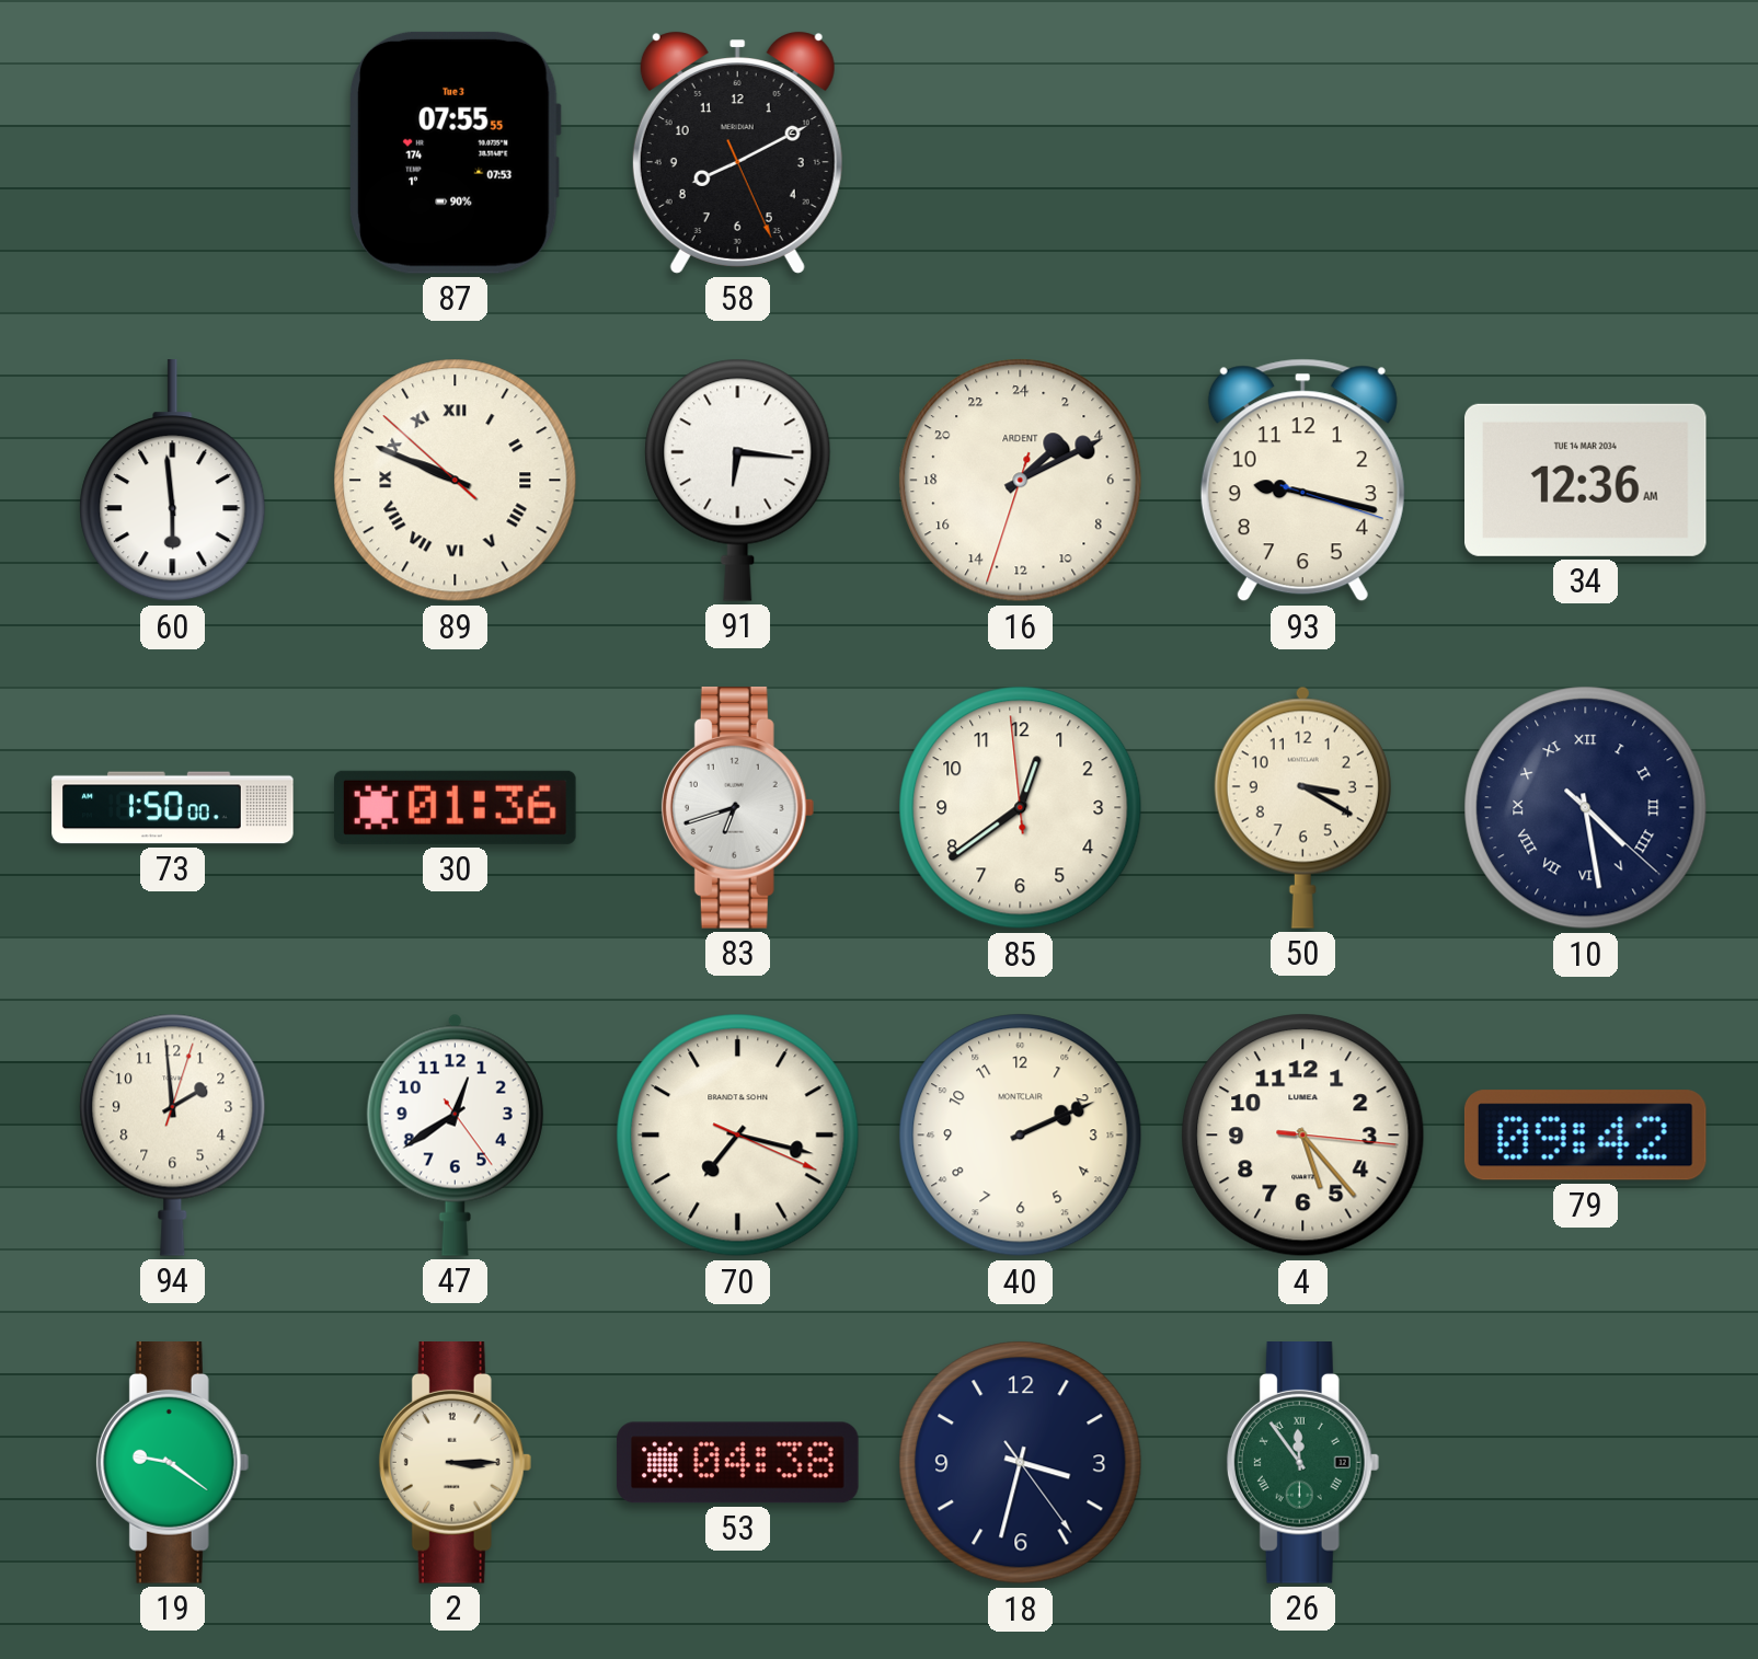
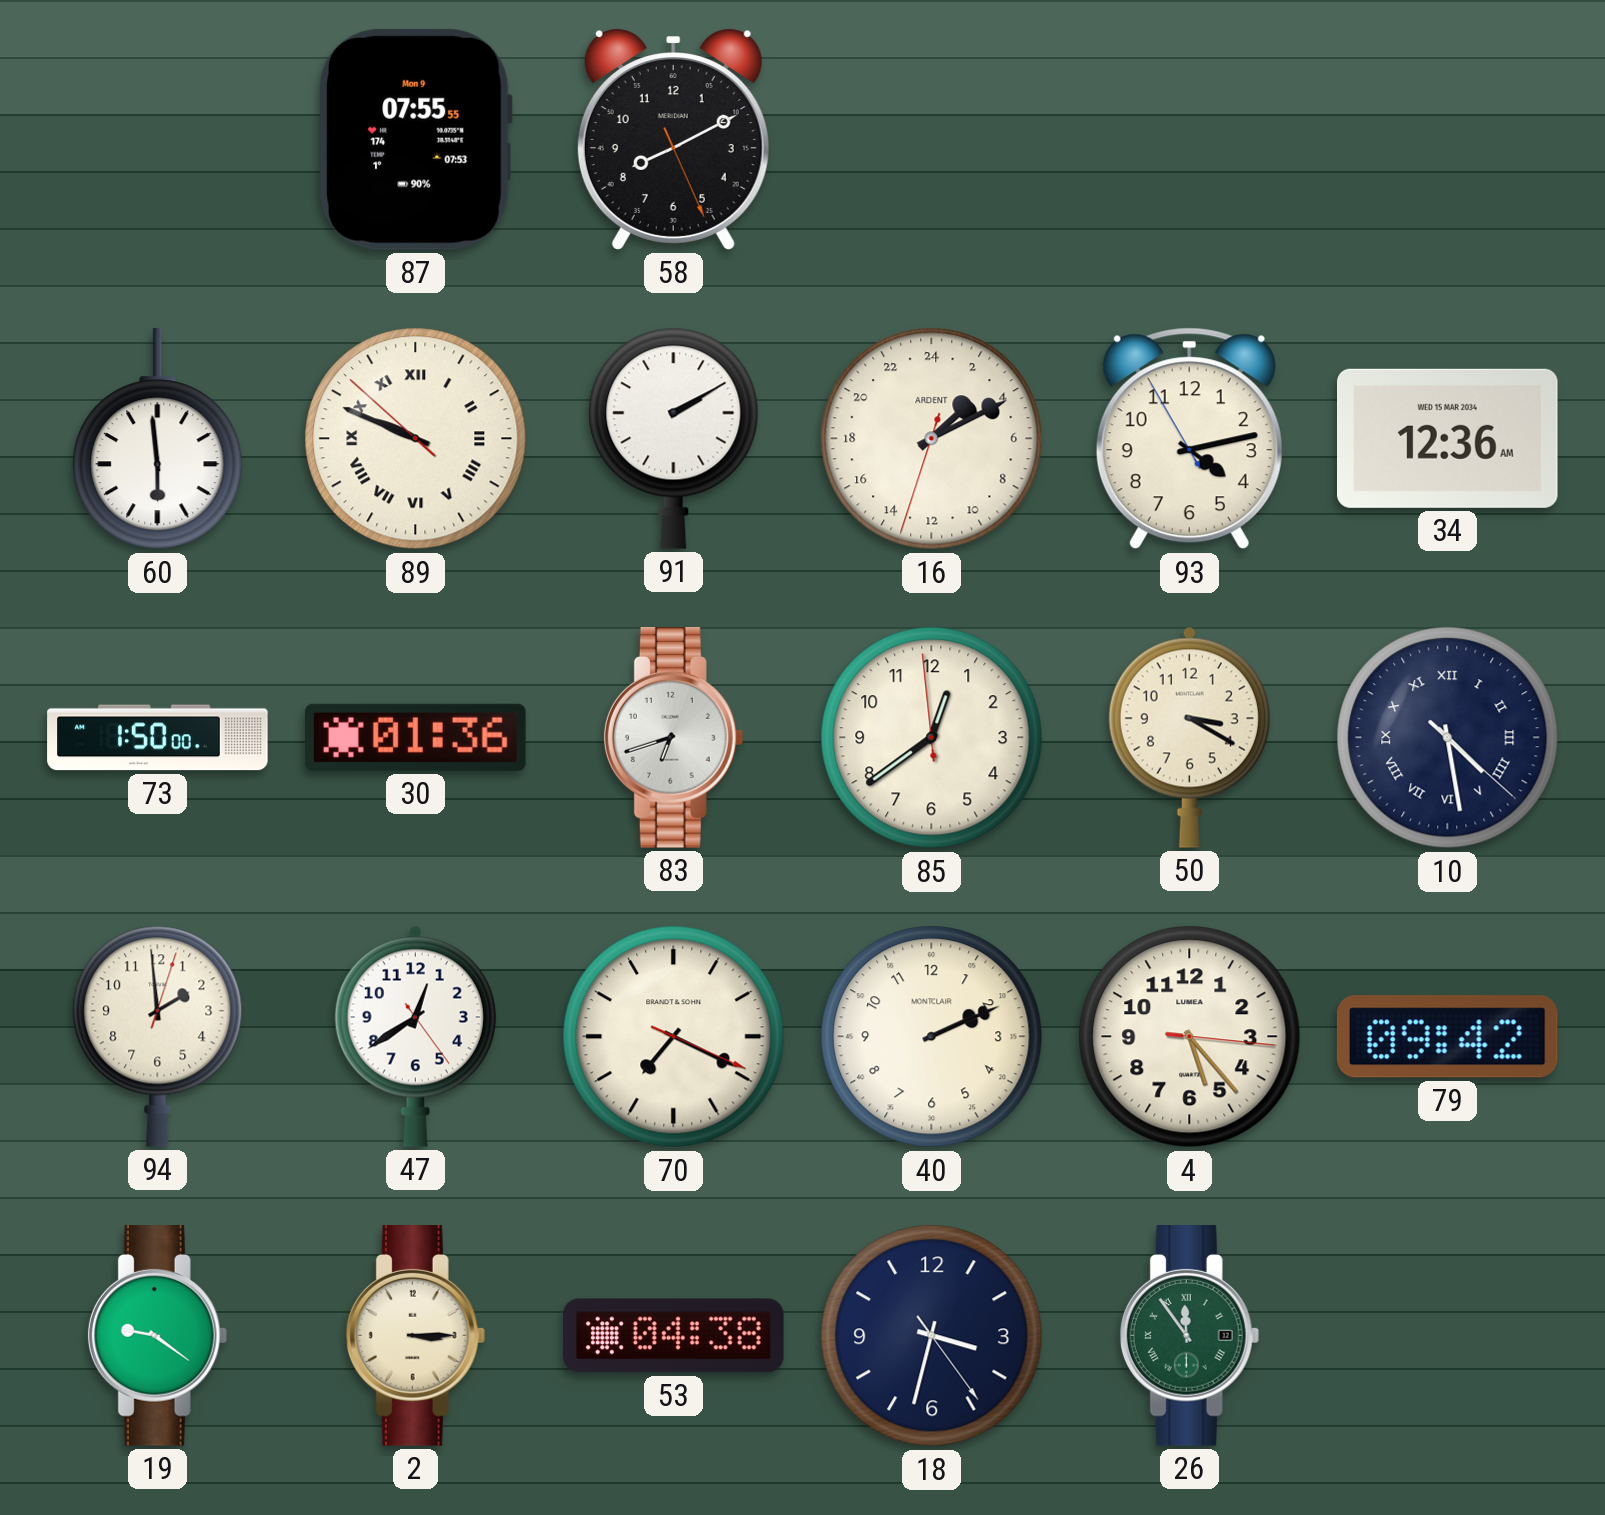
87 date: Tue 3 -> Mon 9
91: 6:16 -> 2:10
93: 9:17 -> 4:12
34 date: TUE 14 MAR 2034 -> WED 15 MAR 2034
70: 7:17 -> 7:19
